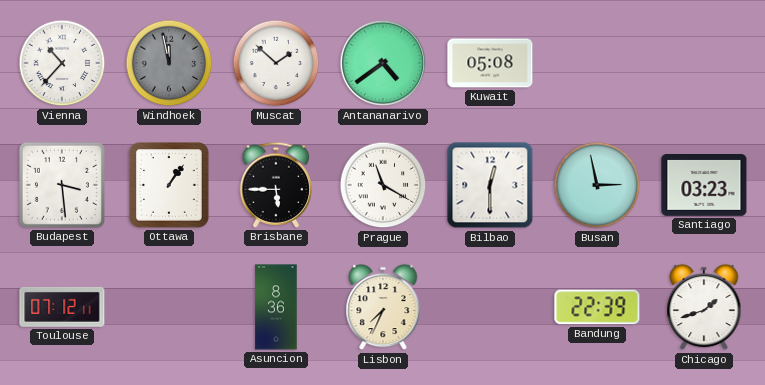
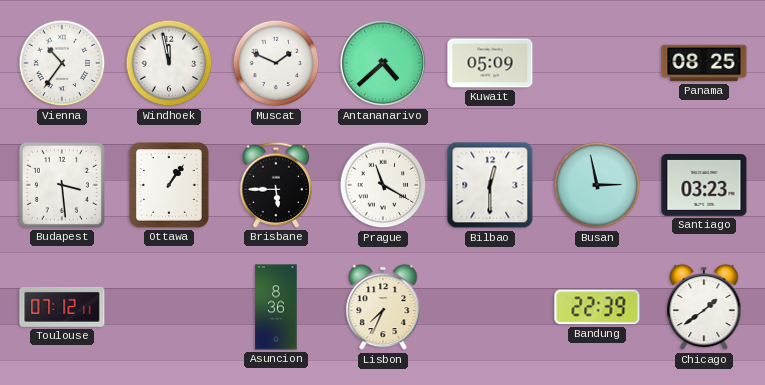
Vienna: 10:37 -> 10:36
Windhoek dial: grey -> white
Muscat: 1:52 -> 1:49
Antananarivo: 4:39 -> 4:38
Kuwait: 05:08 -> 05:09
Panama: none -> 08:25
Chicago: 1:42 -> 1:39
